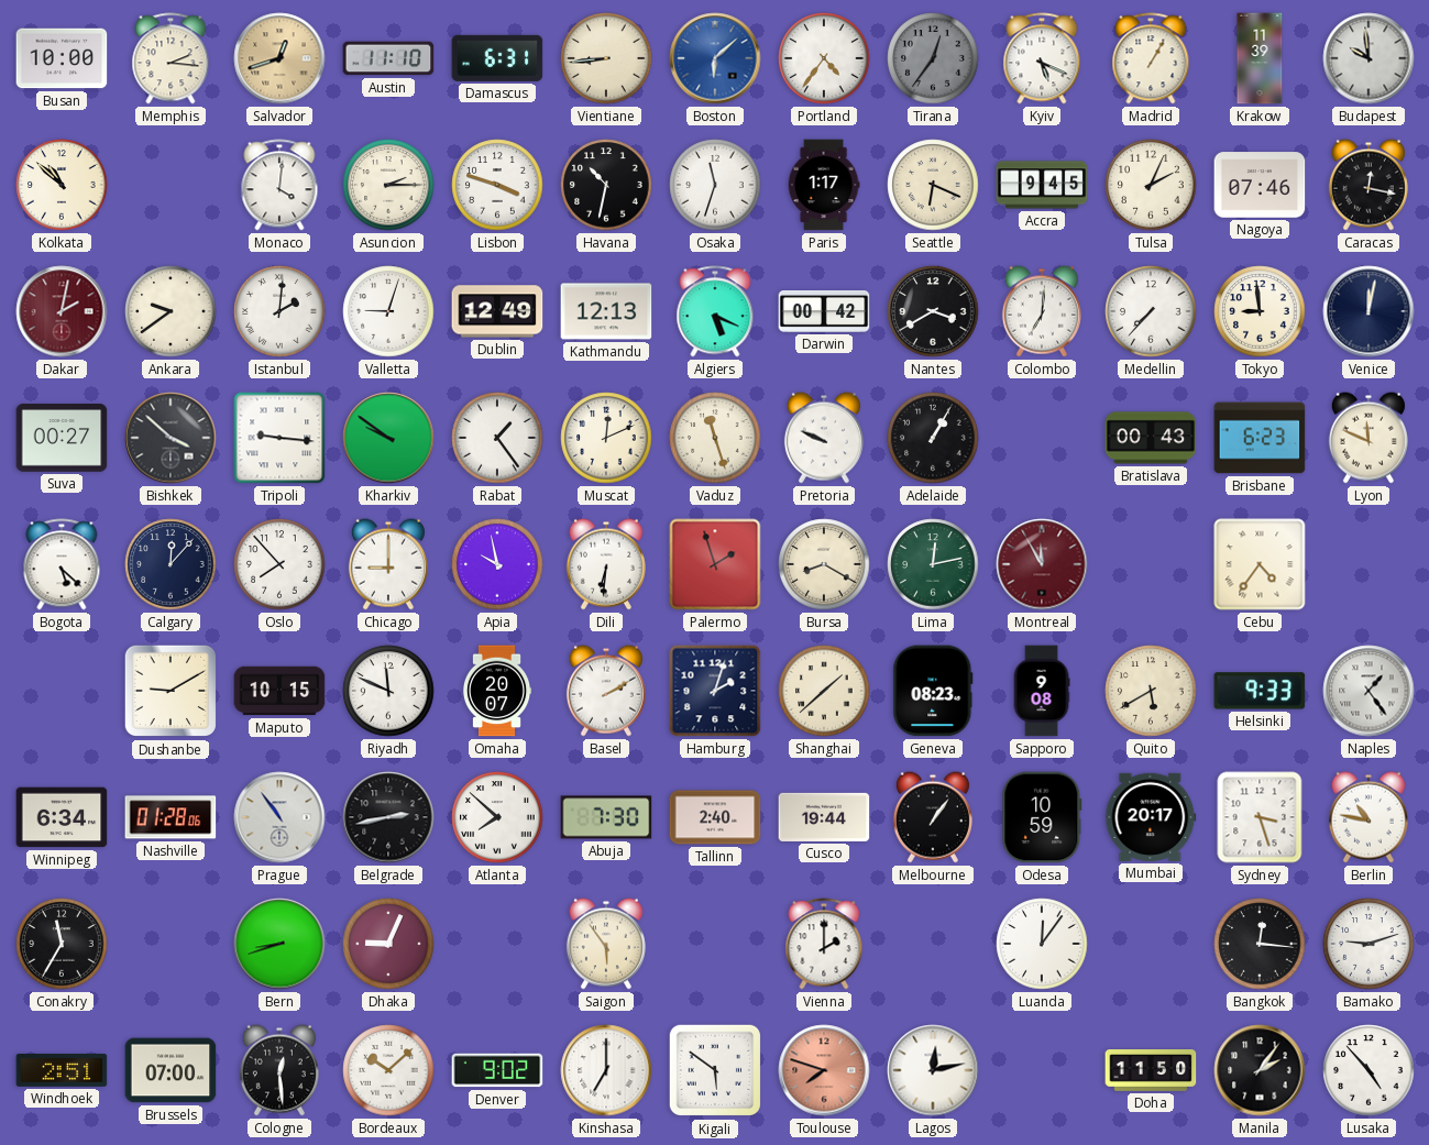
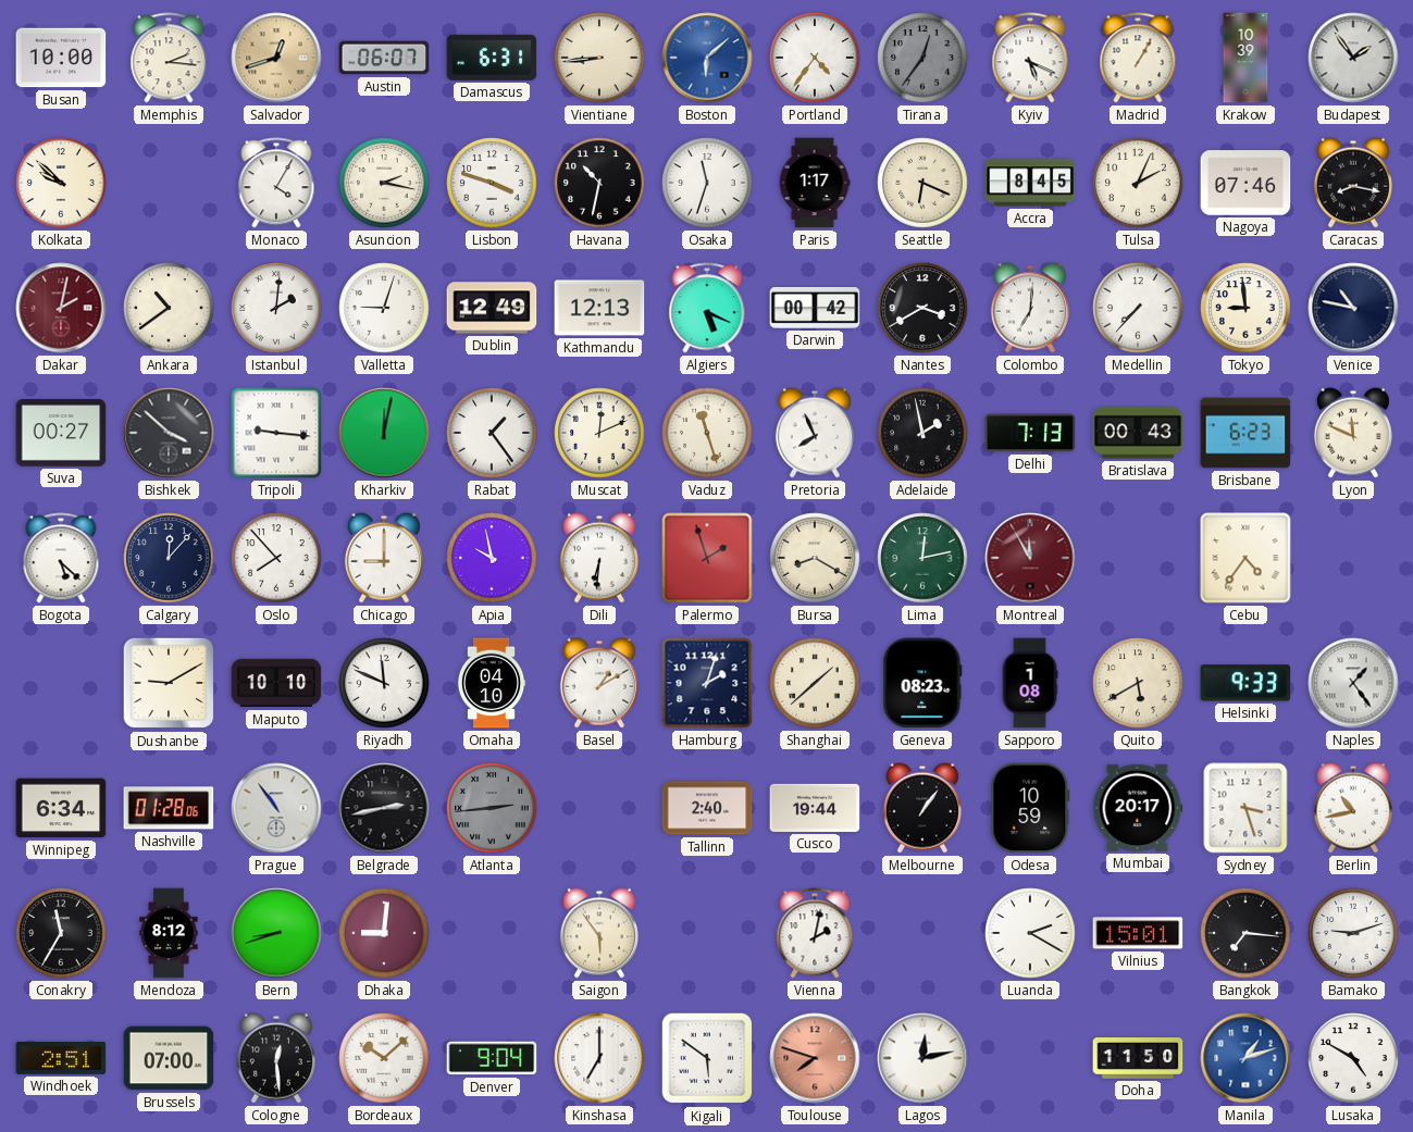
Austin: 11:10 -> 06:07
Krakow: 11:39 -> 10:39
Budapest: 9:59 -> 1:54
Kolkata: 10:52 -> 9:52
Monaco: 4:01 -> 4:05
Asuncion: 2:15 -> 2:17
Accra: 9:45 -> 8:45
Caracas: 12:17 -> 8:17
Ankara: 9:39 -> 10:39
Venice: 12:02 -> 10:47
Kharkiv: 9:51 -> 12:02
Pretoria: 9:49 -> 7:56
Adelaide: 1:05 -> 1:58
Delhi: none -> 7:13
Maputo: 10:15 -> 10:10
Omaha: 20:07 -> 04:10
Basel: 2:10 -> 1:10
Sapporo: 9:08 -> 1:08
Atlanta: 7:52 -> 2:44
Atlanta dial: white -> grey
Abuja: 7:30 -> none
Berlin: 10:47 -> 10:43
Mendoza: none -> 8:12
Dhaka: 9:04 -> 9:01
Vienna: 2:00 -> 2:02
Luanda: 12:06 -> 2:20
Vilnius: none -> 15:01
Bangkok: 12:16 -> 7:16
Denver: 9:02 -> 9:04
Manila: 2:06 -> 1:12
Manila dial: black -> blue
Lusaka: 4:53 -> 4:50
